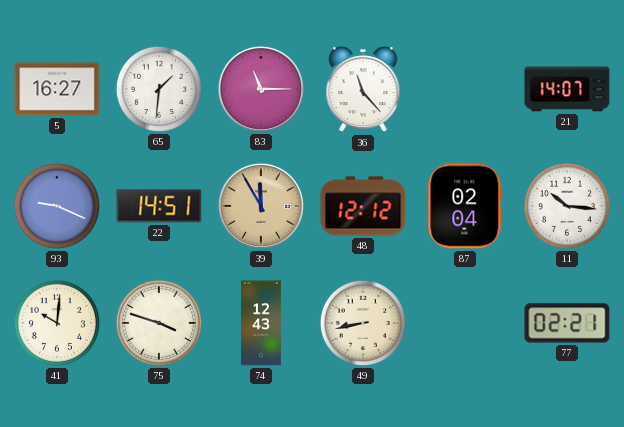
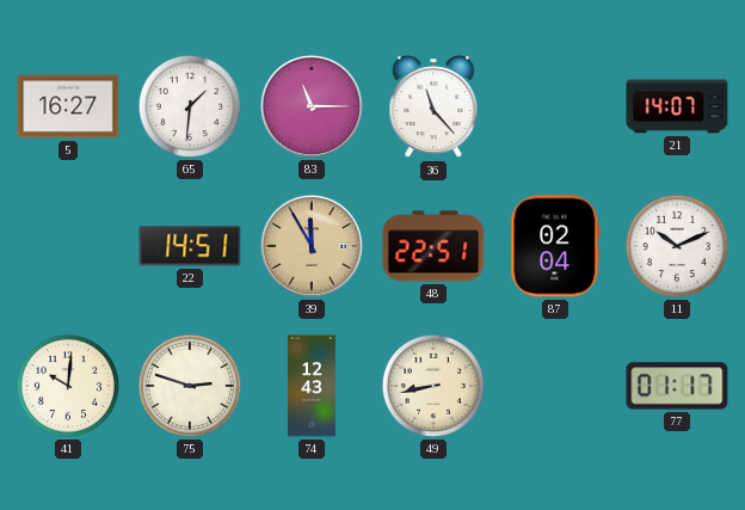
93: 9:19 -> none
48: 12:12 -> 22:51
11: 10:16 -> 10:11
75: 3:48 -> 2:48
77: 02:21 -> 01:17
